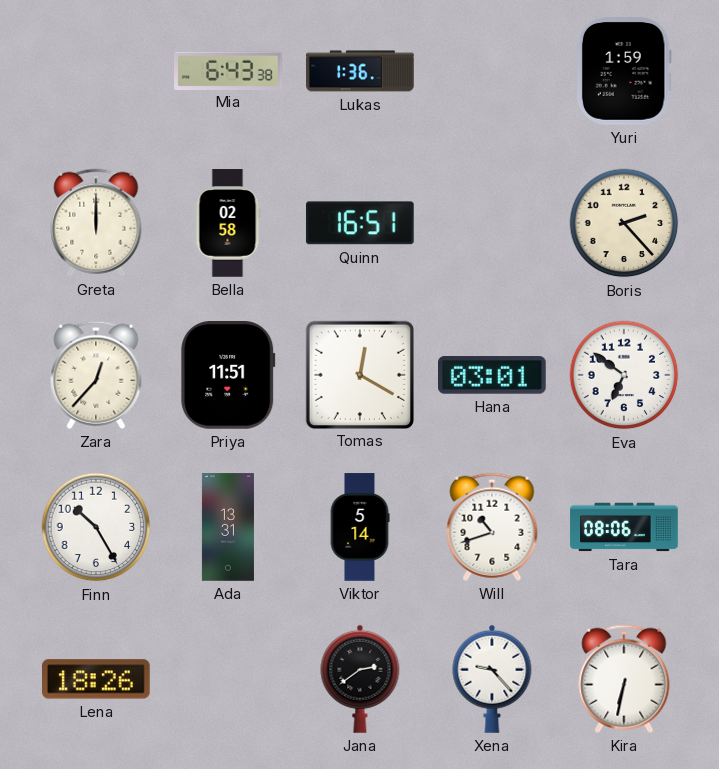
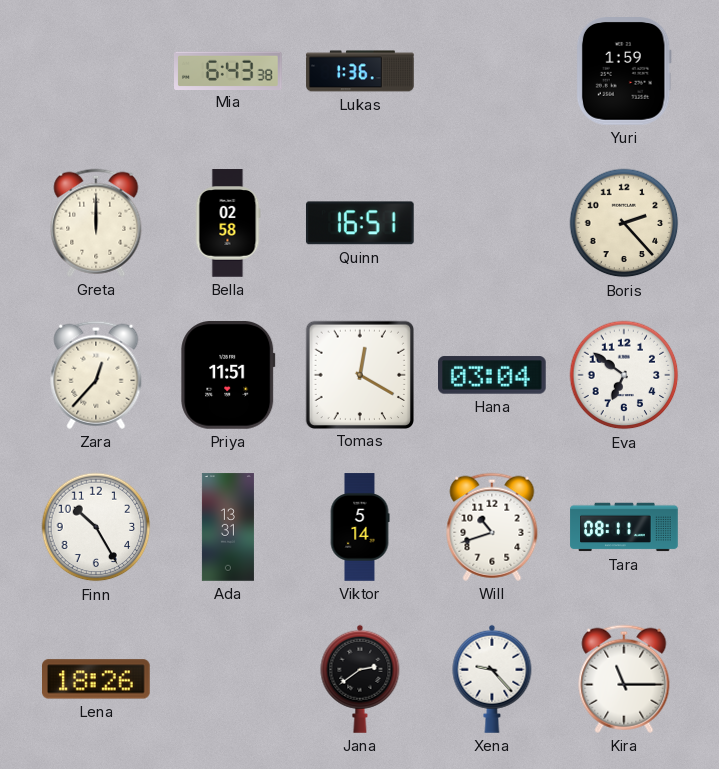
Hana: 03:01 -> 03:04
Tara: 08:06 -> 08:11
Kira: 6:32 -> 11:15
